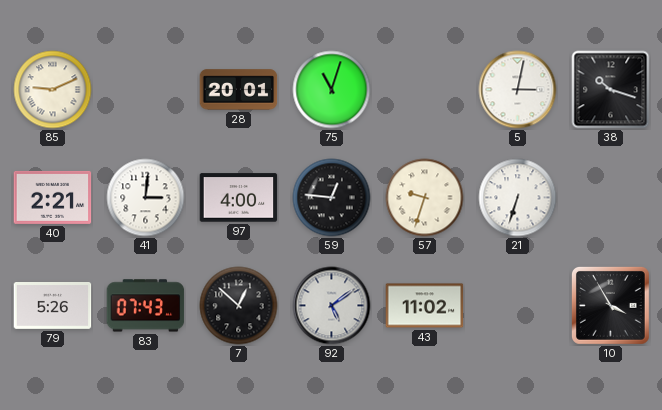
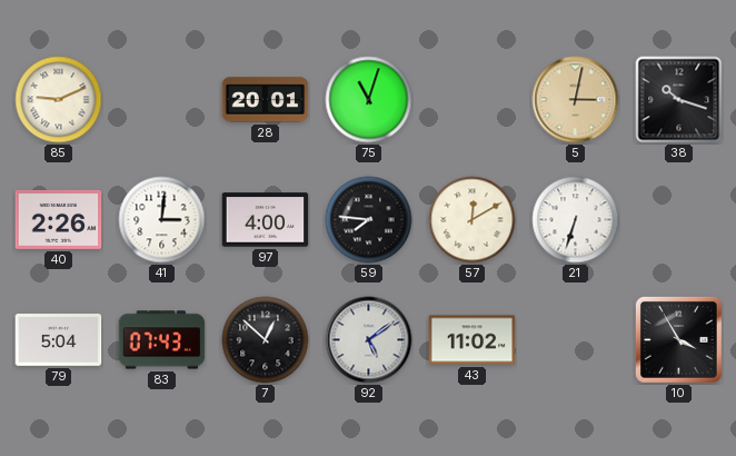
5 dial: white -> champagne
40: 2:21 -> 2:26
59: 12:46 -> 7:46
57: 9:33 -> 12:10
79: 5:26 -> 5:04
